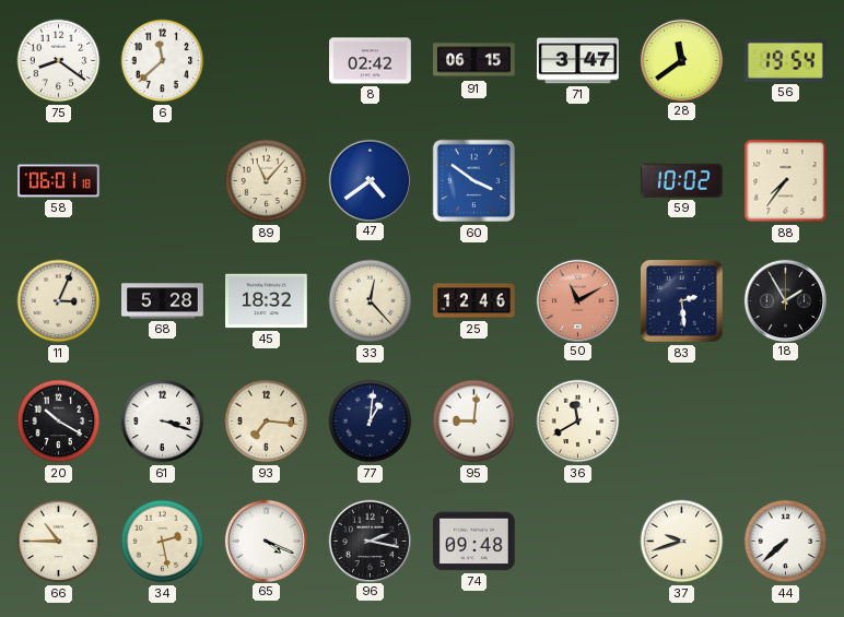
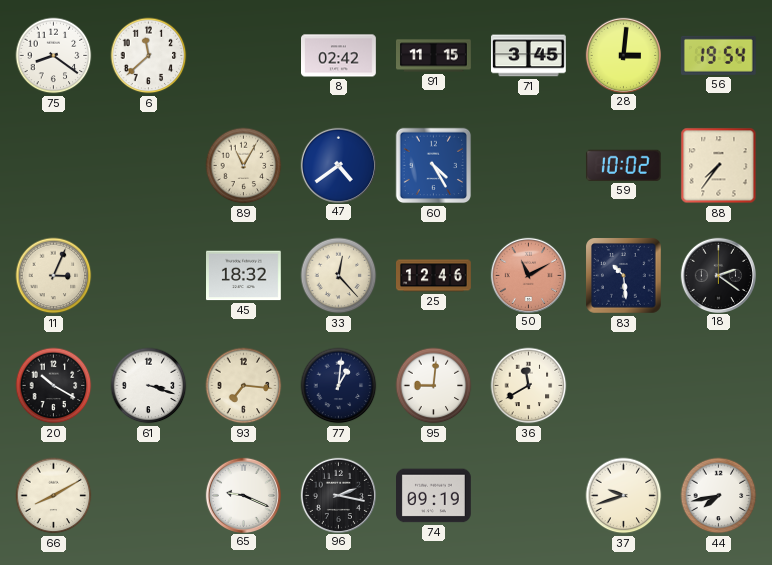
91: 06:15 -> 11:15
71: 3:47 -> 3:45
28: 11:39 -> 3:01
58: 06:01 -> none
89: 11:07 -> 11:05
60: 3:51 -> 4:25
68: 5:28 -> none
83: 2:29 -> 10:29
18: 1:55 -> 2:21
66: 10:45 -> 8:10
34: 2:28 -> none
65: 4:19 -> 9:19
74: 09:48 -> 09:19
44: 7:38 -> 7:43
